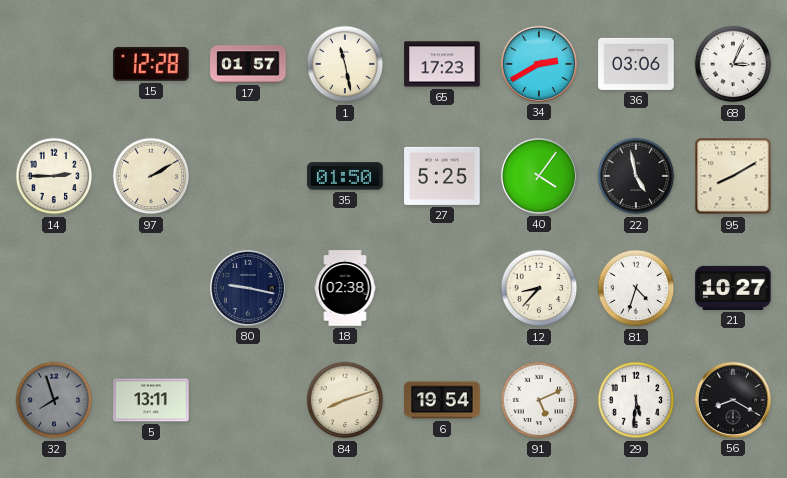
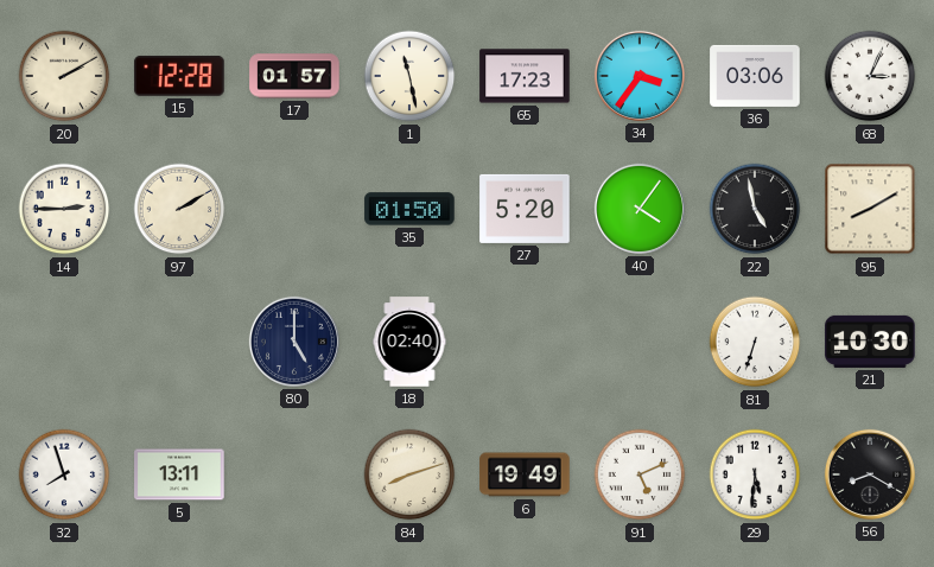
20: none -> 2:10
34: 2:40 -> 3:36
27: 5:25 -> 5:20
80: 9:17 -> 5:00
18: 02:38 -> 02:40
12: 8:37 -> none
81: 4:33 -> 6:33
21: 10:27 -> 10:30
32 dial: grey -> white
6: 19:54 -> 19:49
